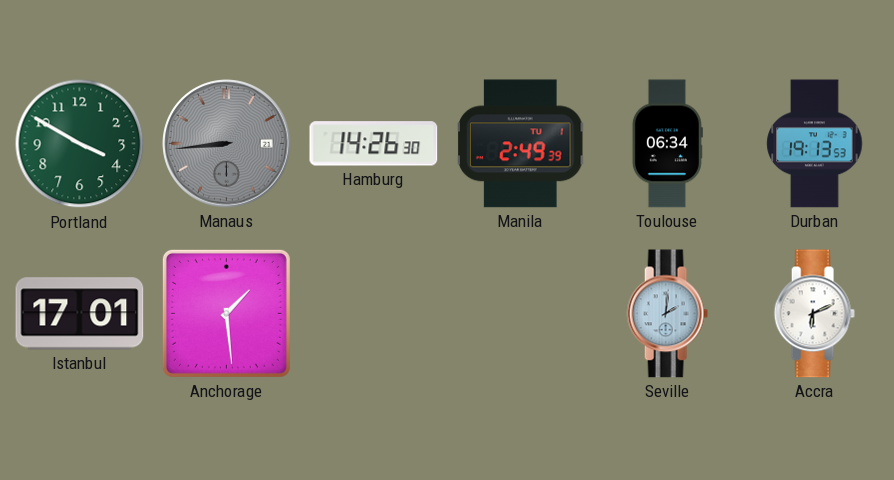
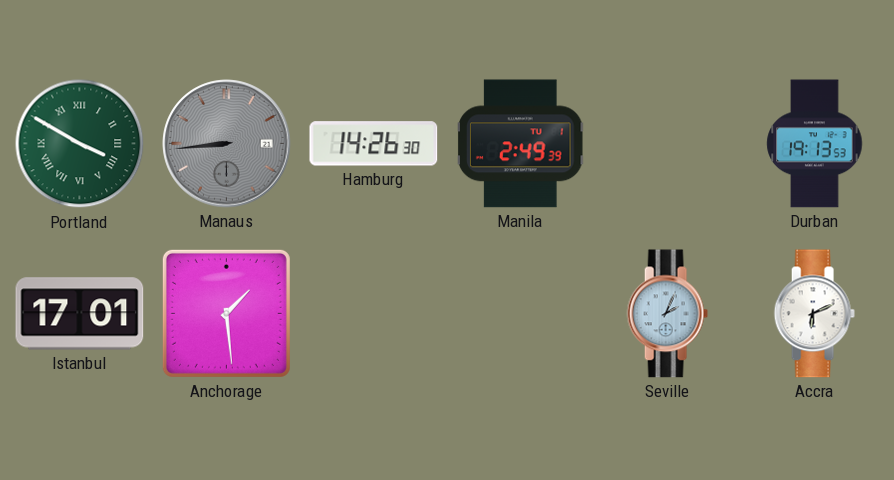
Portland numerals: Arabic -> Roman
Toulouse: 06:34 -> none
Seville: 2:01 -> 2:04
